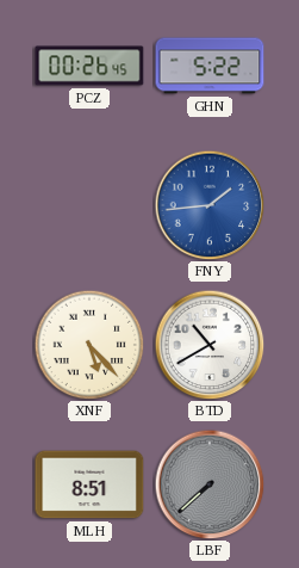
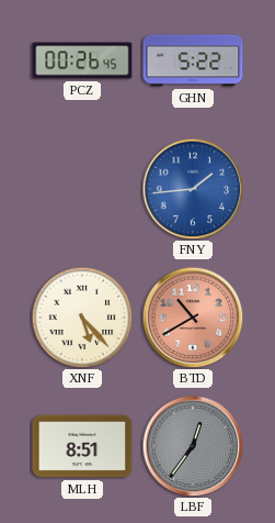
BTD dial: white -> salmon
LBF: 7:38 -> 12:36
